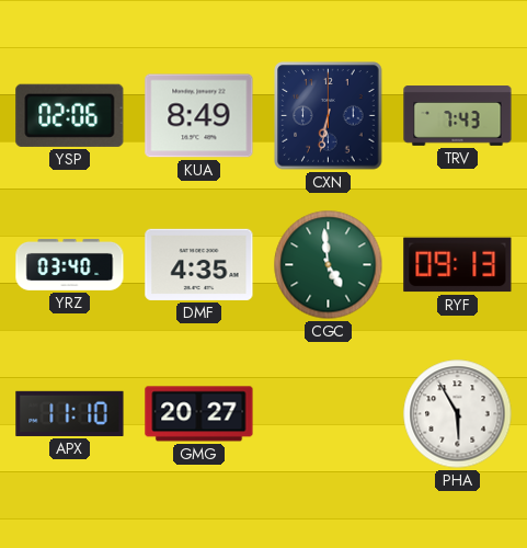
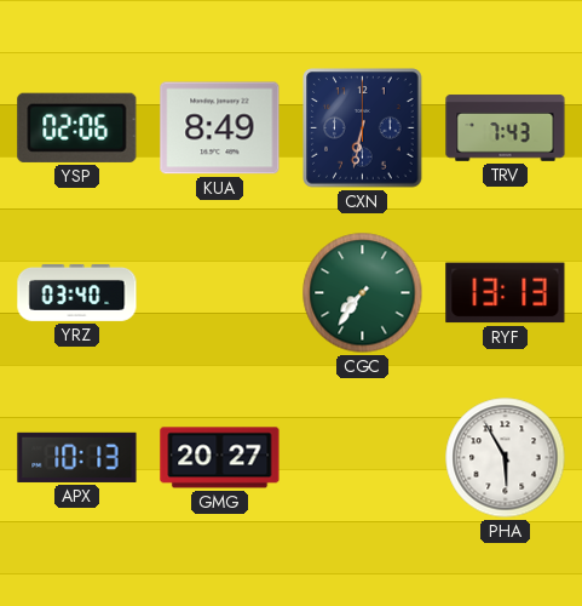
DMF: 4:35 -> none
CGC: 4:59 -> 7:36
RYF: 09:13 -> 13:13
APX: 11:10 -> 10:13
